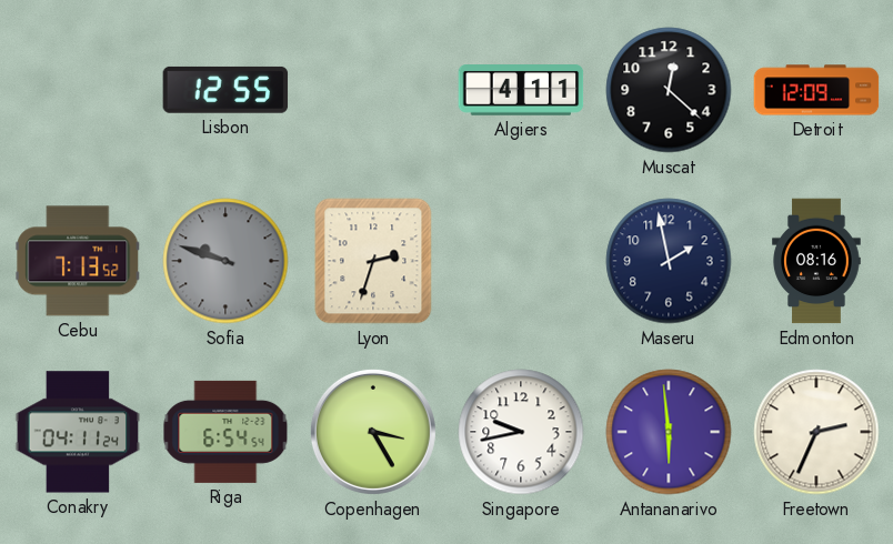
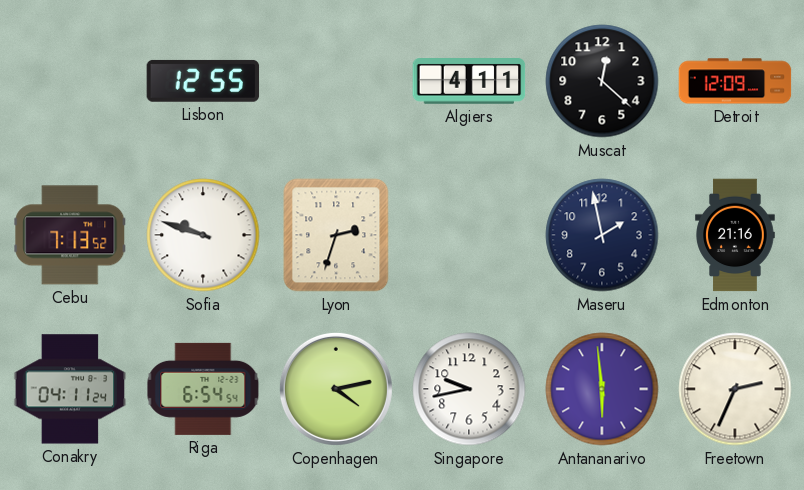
Sofia dial: grey -> white
Edmonton: 08:16 -> 21:16
Copenhagen: 3:25 -> 4:13
